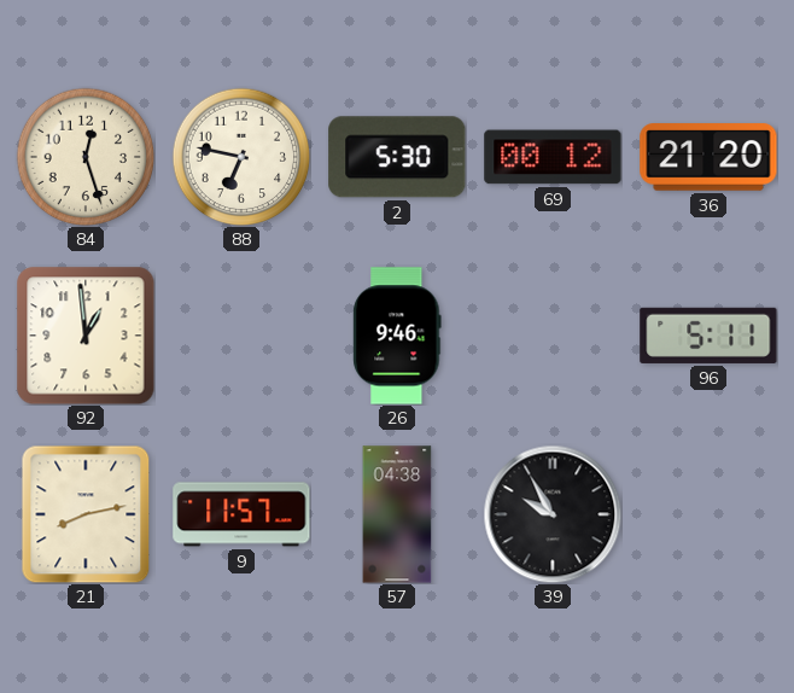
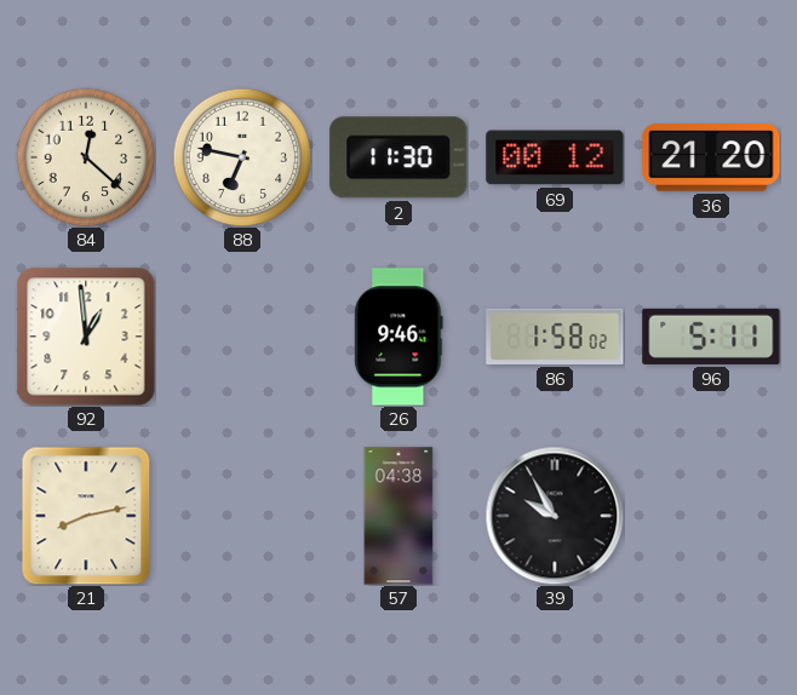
84: 12:27 -> 12:22
2: 5:30 -> 11:30
86: none -> 1:58
9: 11:57 -> none
